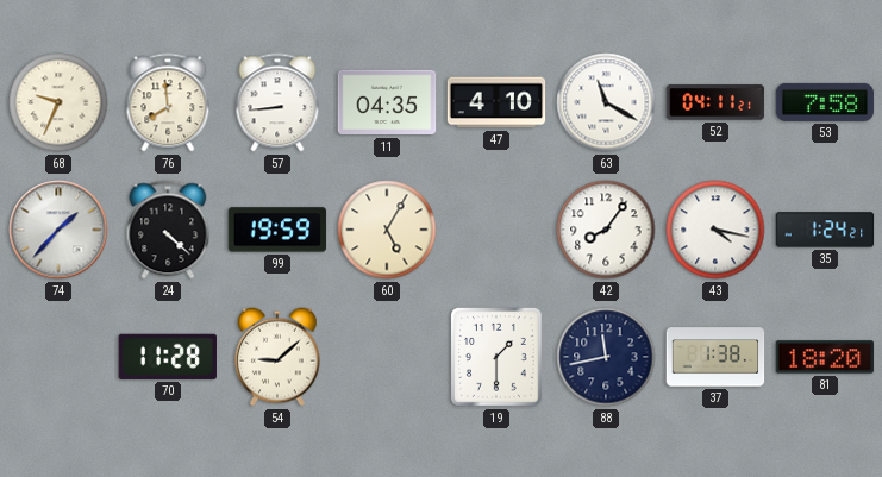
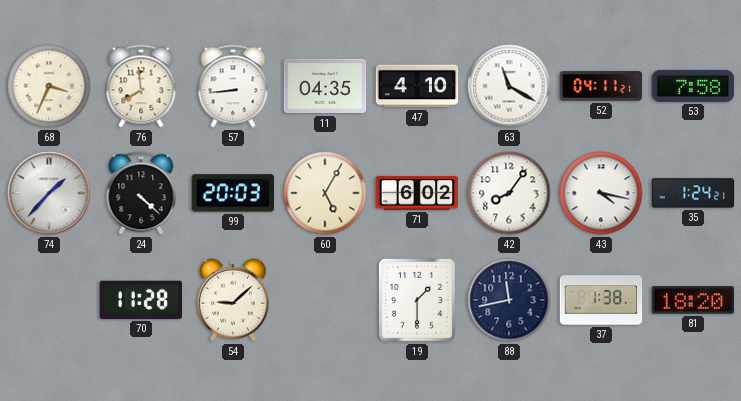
68: 9:34 -> 3:34
99: 19:59 -> 20:03
71: none -> 6:02
